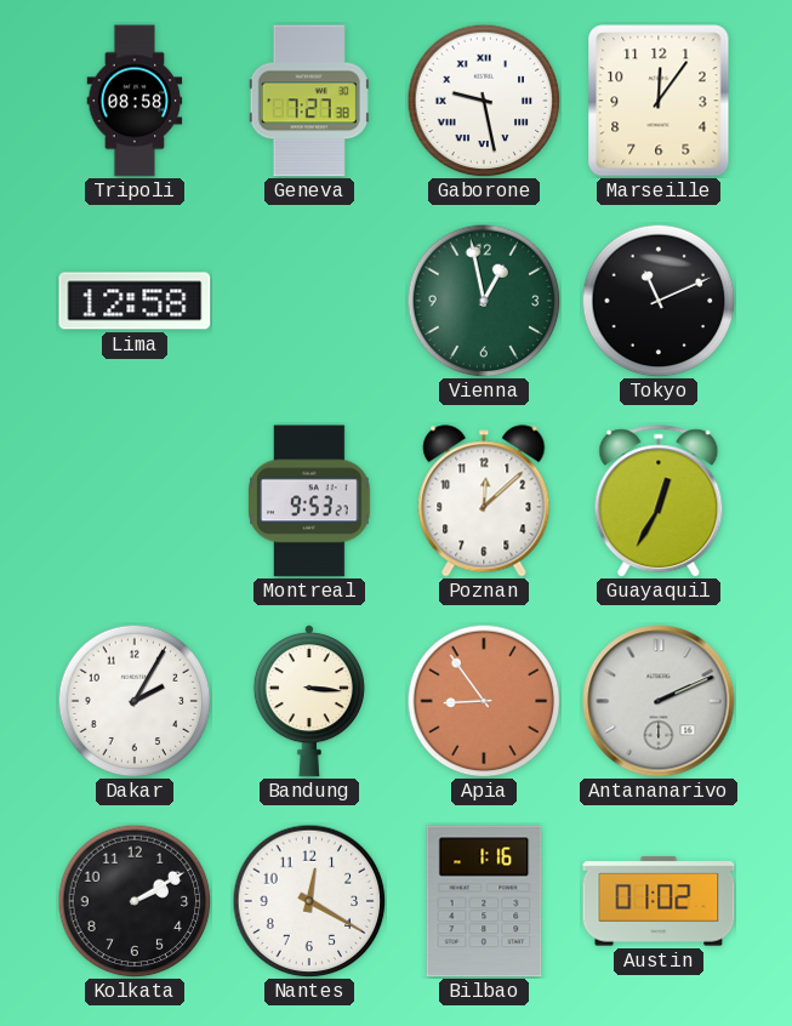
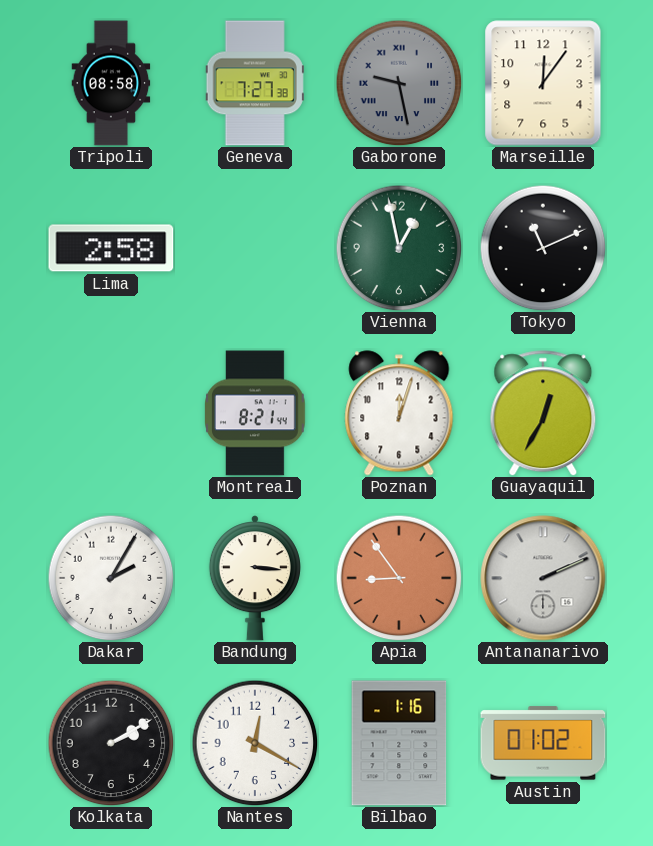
Gaborone dial: white -> grey
Lima: 12:58 -> 2:58
Montreal: 9:53 -> 8:21
Poznan: 12:08 -> 12:03
